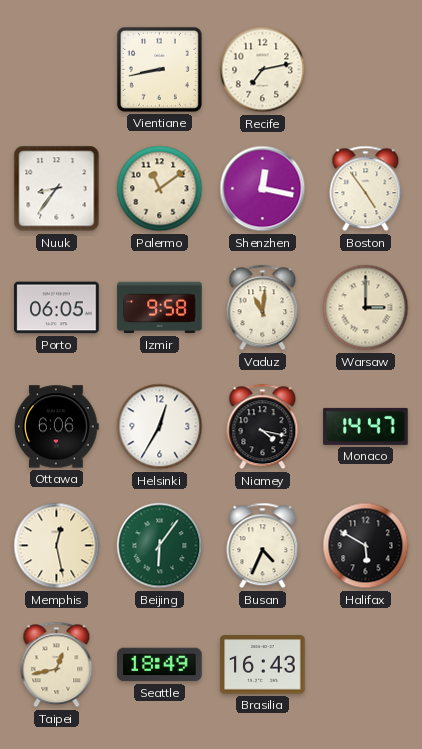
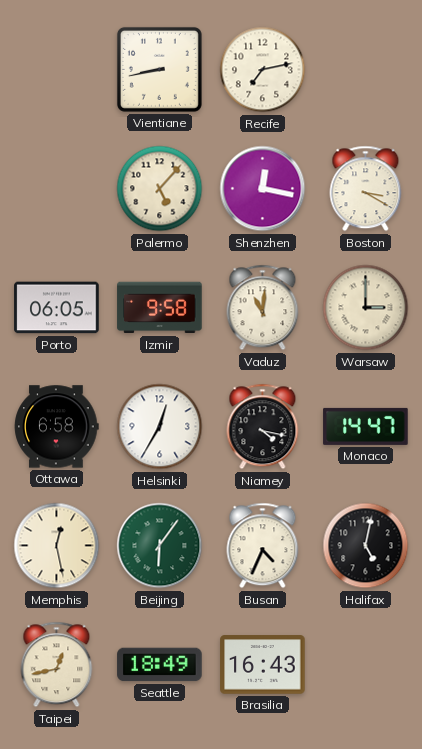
Nuuk: 8:36 -> none
Palermo: 11:09 -> 5:07
Boston: 4:54 -> 3:20
Ottawa: 6:06 -> 6:58
Halifax: 5:50 -> 5:02
